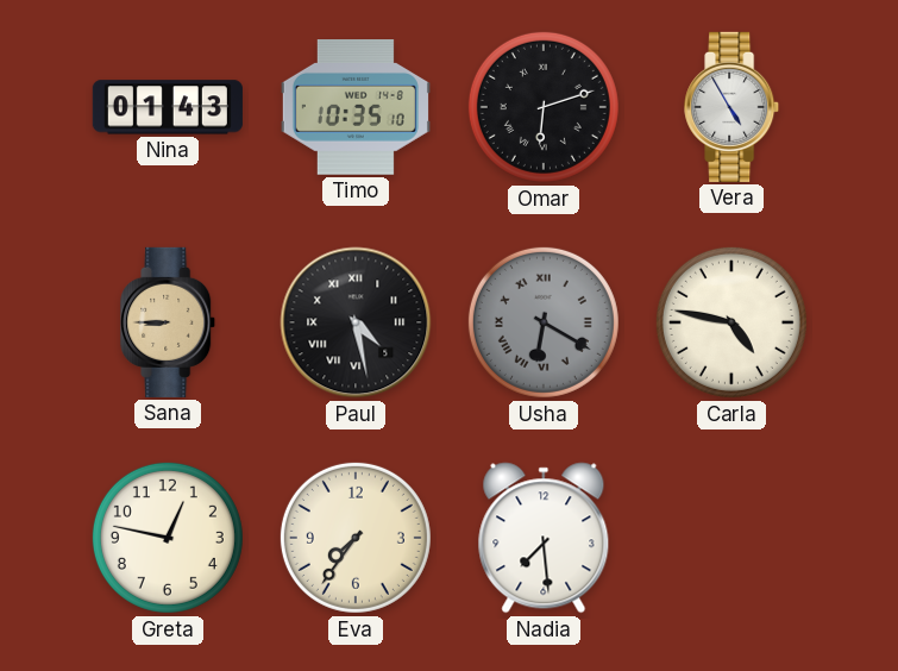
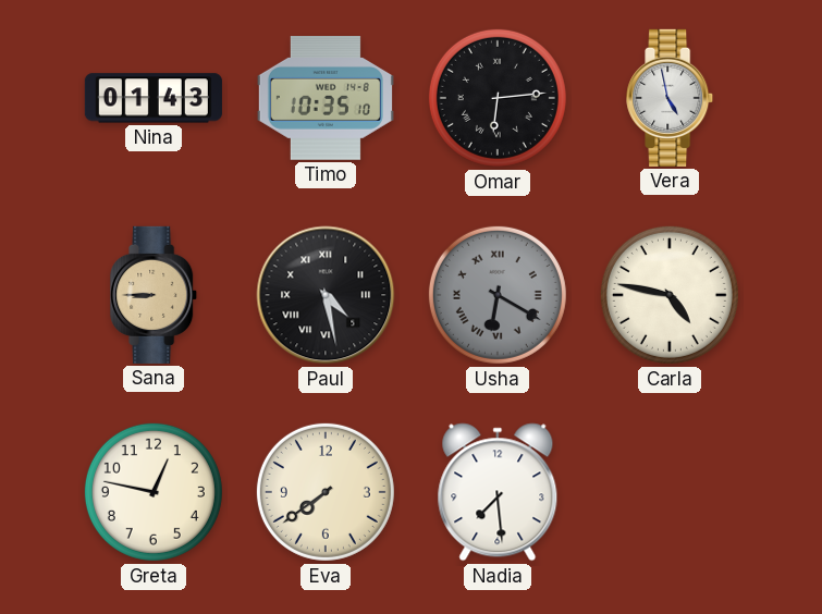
Omar: 6:12 -> 6:14
Vera: 4:55 -> 4:58
Eva: 7:36 -> 7:39
